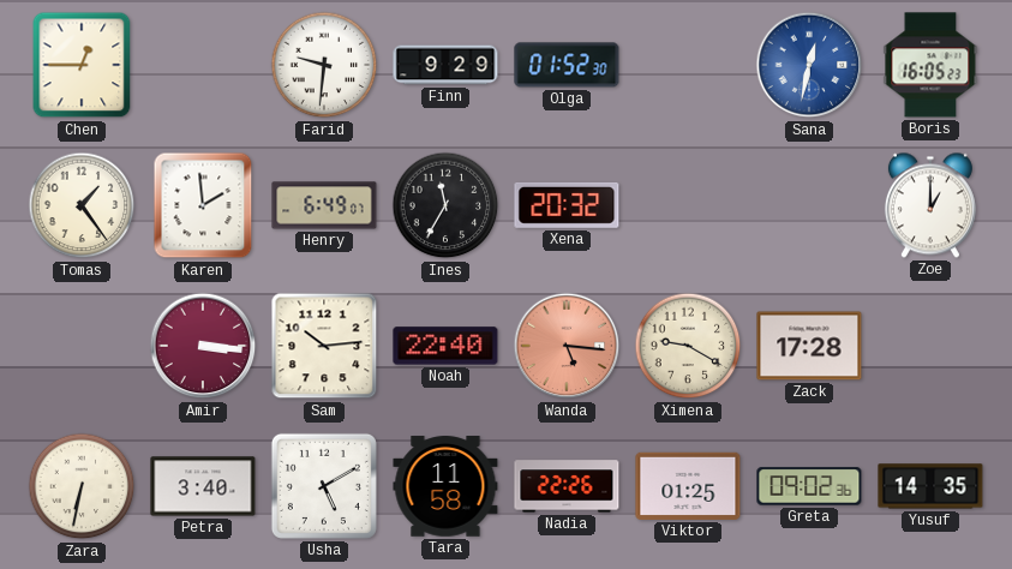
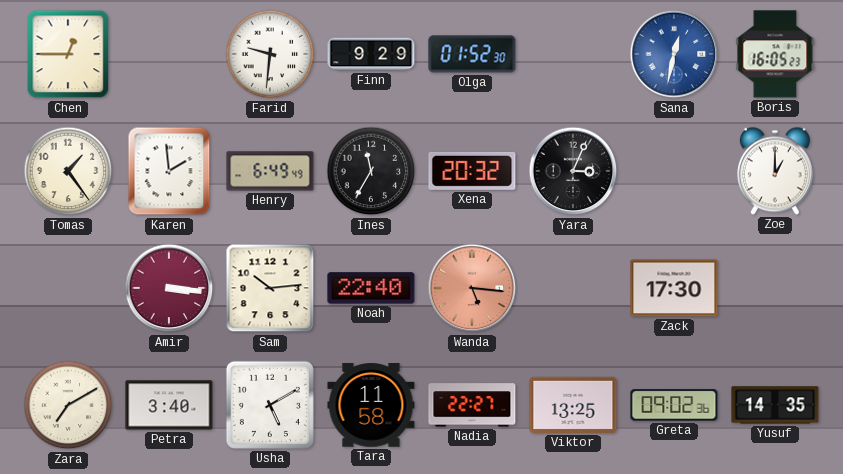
Henry: 6:49:07 -> 6:49:49
Yara: none -> 3:04
Ximena: 9:20 -> none
Zack: 17:28 -> 17:30
Zara: 6:32 -> 7:10
Nadia: 22:26 -> 22:27
Viktor: 01:25 -> 13:25
